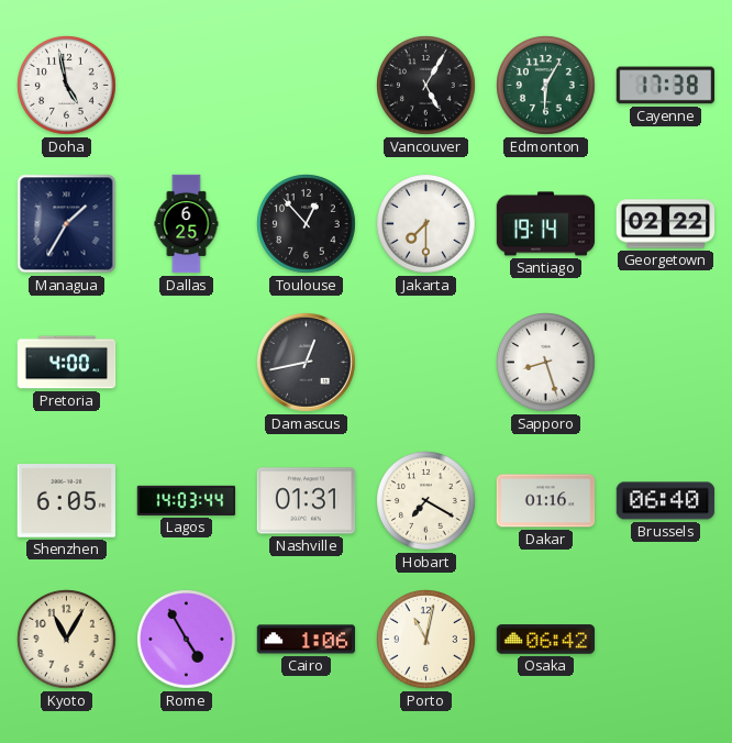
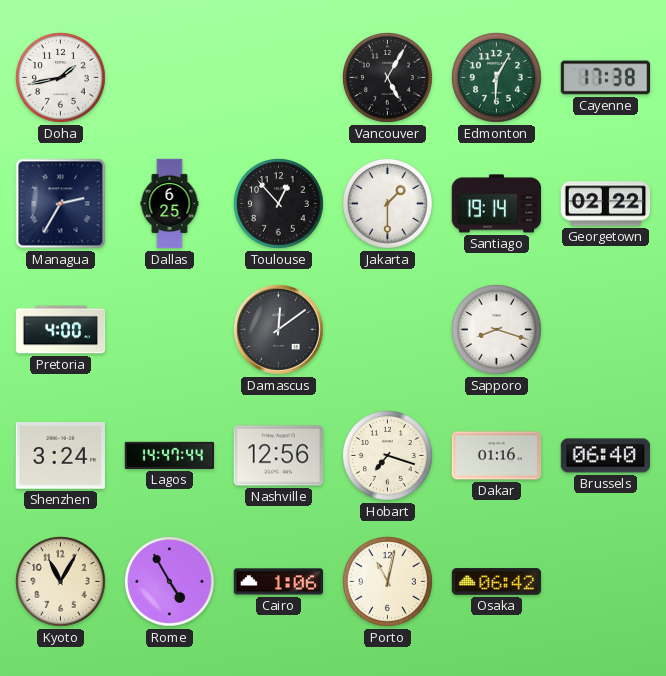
Doha: 4:58 -> 1:43
Managua: 1:35 -> 2:35
Jakarta: 7:30 -> 1:30
Damascus: 12:43 -> 12:09
Sapporo: 8:27 -> 8:18
Shenzhen: 6:05 -> 3:24
Lagos: 14:03 -> 14:47
Nashville: 01:31 -> 12:56
Hobart: 7:20 -> 7:18
